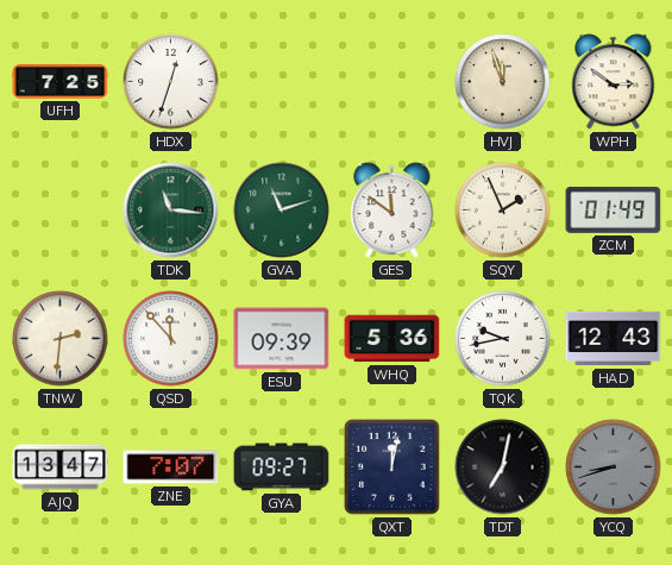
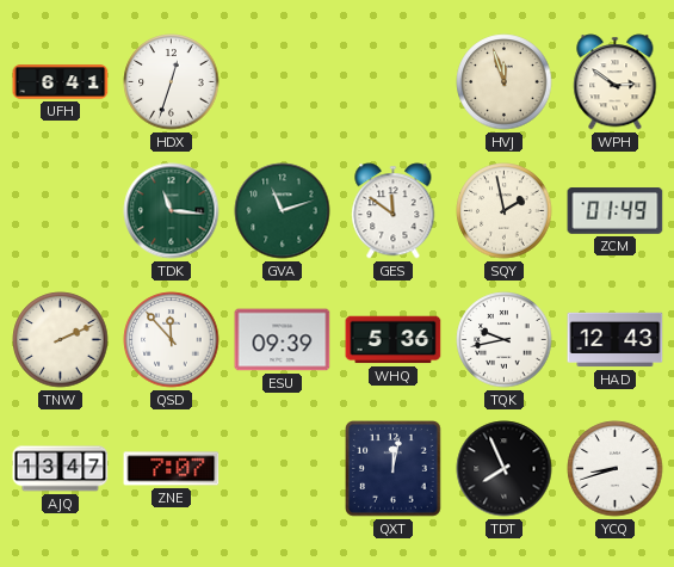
UFH: 7:25 -> 6:41
SQY: 1:56 -> 1:58
TNW: 2:31 -> 2:11
GYA: 09:27 -> none
TDT: 7:02 -> 7:56
YCQ dial: grey -> white
